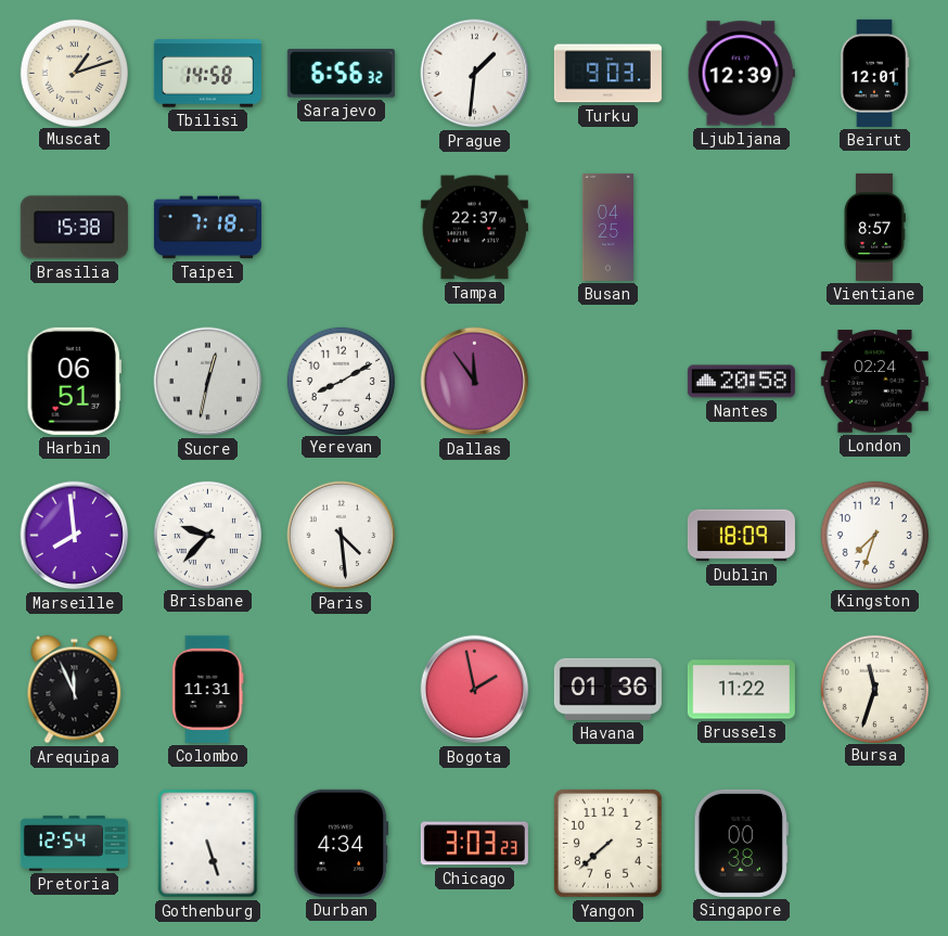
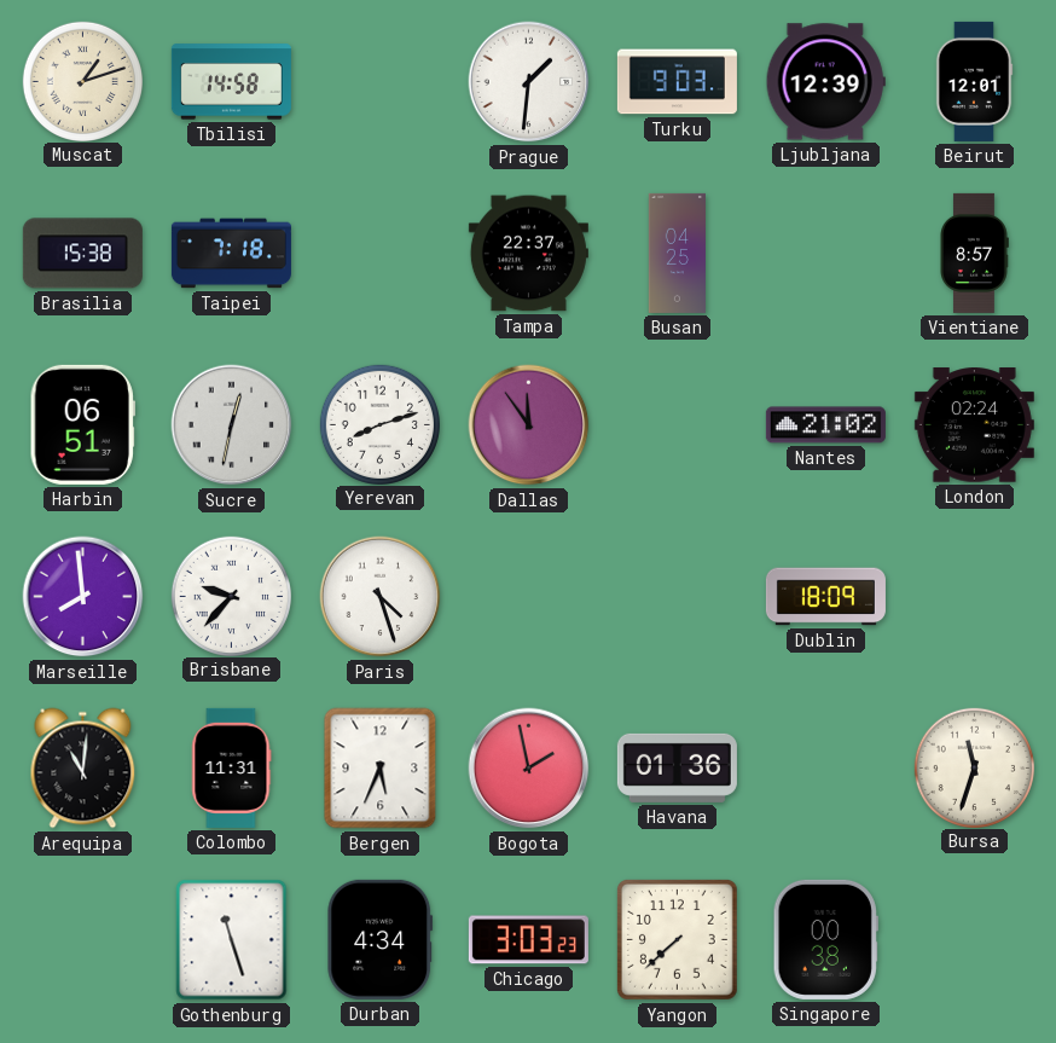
Sarajevo: 6:56 -> none
Yerevan: 8:10 -> 8:12
Nantes: 20:58 -> 21:02
Paris: 4:29 -> 4:27
Kingston: 7:33 -> none
Arequipa: 11:56 -> 11:01
Bergen: none -> 5:34
Brussels: 11:22 -> none
Pretoria: 12:54 -> none
Gothenburg: 5:27 -> 11:27
